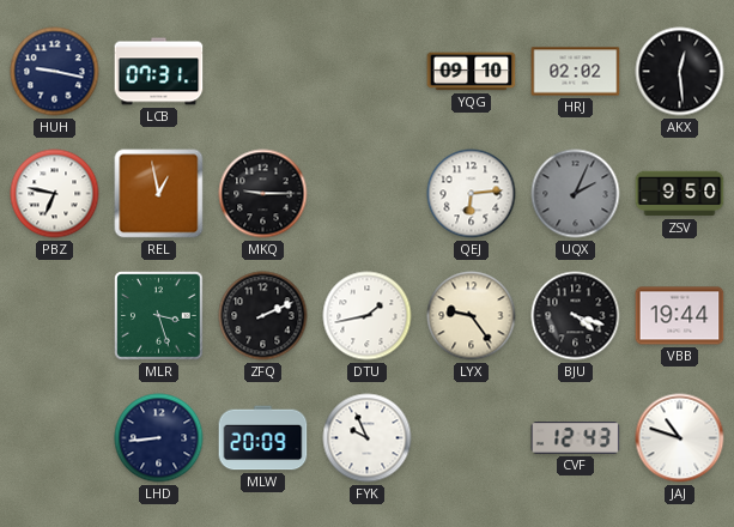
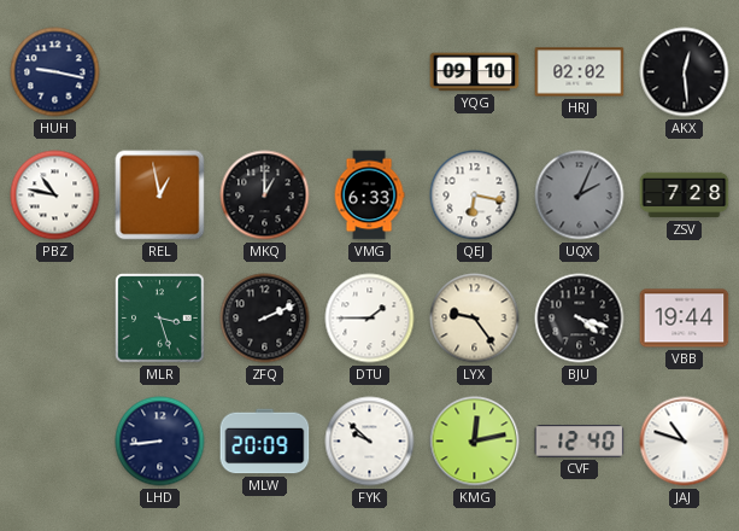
LCB: 07:31 -> none
PBZ: 6:47 -> 10:47
MKQ: 9:15 -> 1:00
VMG: none -> 6:33
QEJ: 6:14 -> 6:17
ZSV: 9:50 -> 7:28
DTU: 1:43 -> 1:45
FYK: 9:56 -> 9:52
KMG: none -> 12:13
CVF: 12:43 -> 12:40
